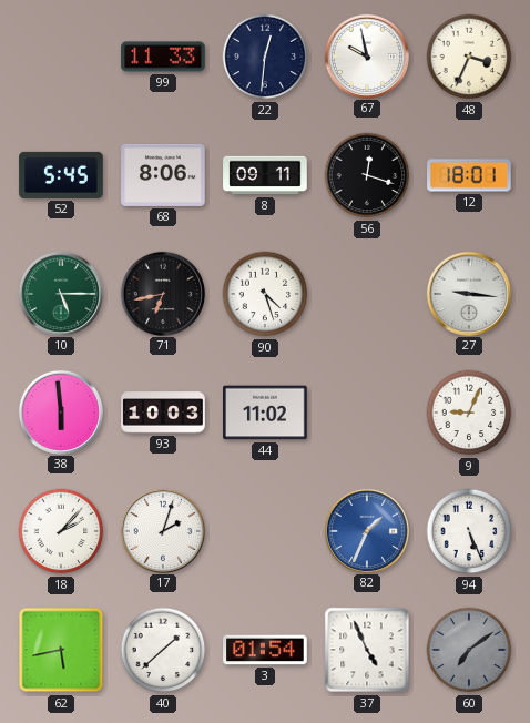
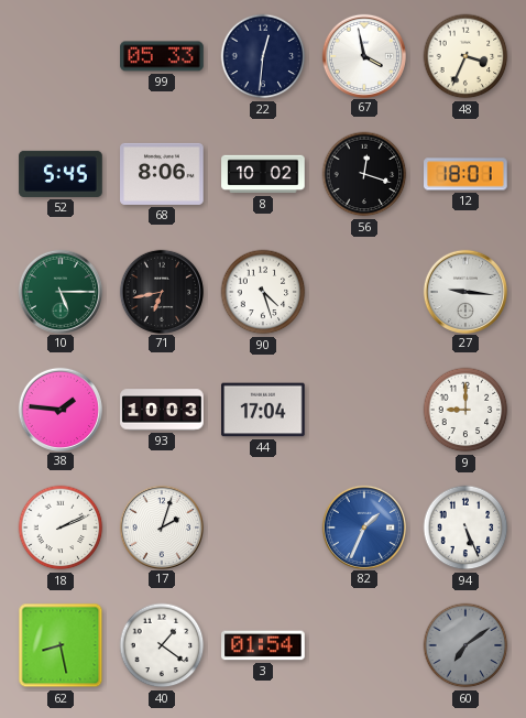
99: 11:33 -> 05:33
67: 9:58 -> 3:58
8: 09:11 -> 10:02
38: 5:59 -> 1:46
44: 11:02 -> 17:04
9: 9:04 -> 9:00
18: 2:07 -> 2:11
62: 5:43 -> 8:28
40: 1:38 -> 1:21
37: 4:56 -> none
